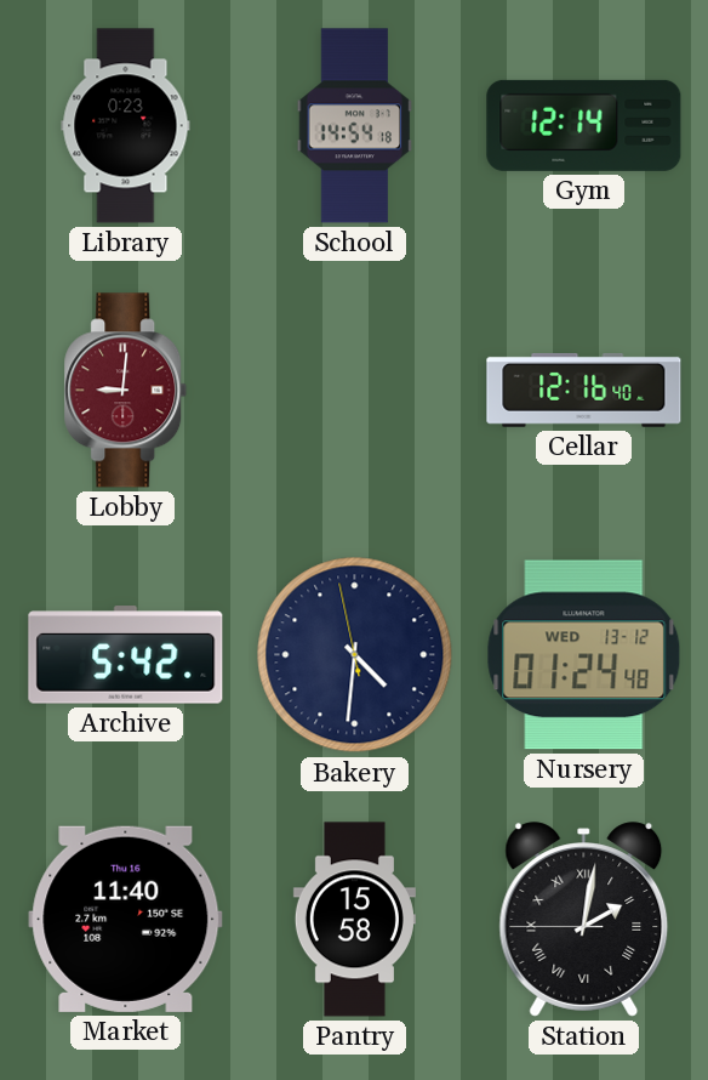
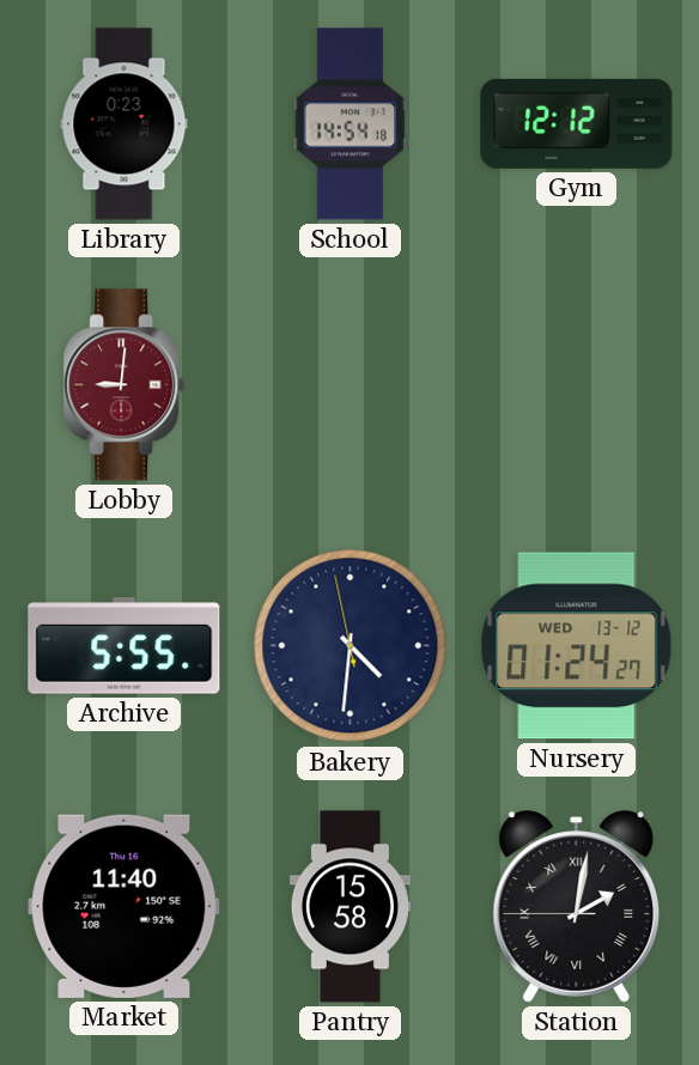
Gym: 12:14 -> 12:12
Cellar: 12:16 -> none
Archive: 5:42 -> 5:55
Nursery: 01:24:48 -> 01:24:27
